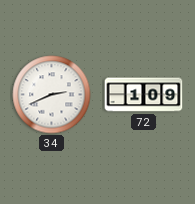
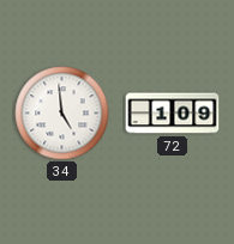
34: 2:41 -> 4:59
